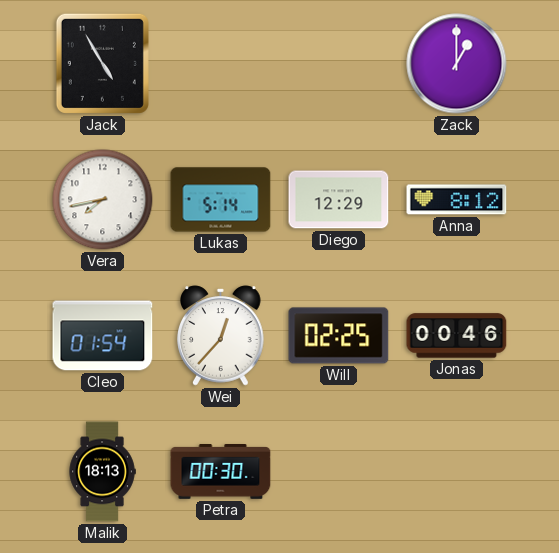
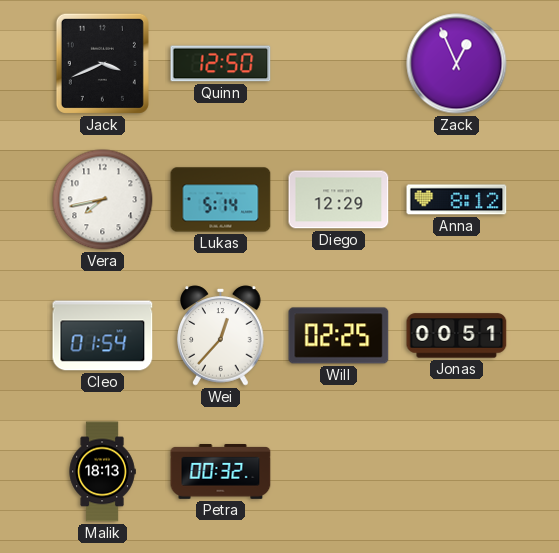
Jack: 4:55 -> 3:41
Quinn: none -> 12:50
Zack: 1:00 -> 12:56
Jonas: 00:46 -> 00:51
Petra: 00:30 -> 00:32
